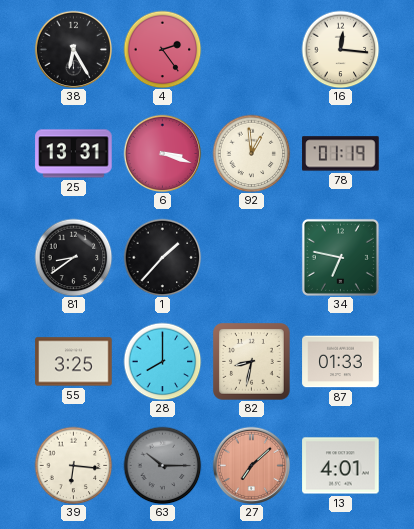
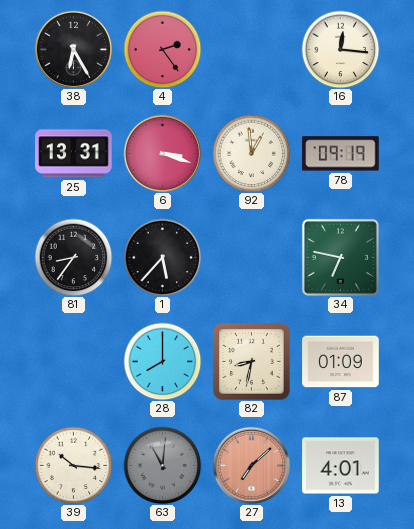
78: 01:19 -> 09:19
81: 8:39 -> 8:36
1: 1:37 -> 5:37
55: 3:25 -> none
87: 01:33 -> 01:09
39: 6:16 -> 10:16
63: 10:15 -> 11:01
